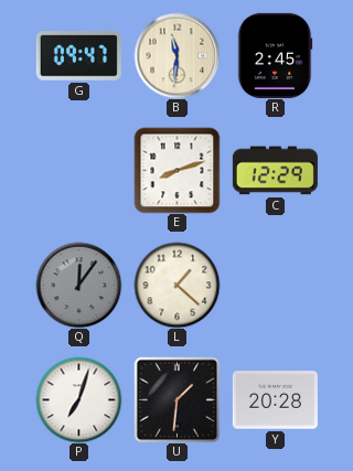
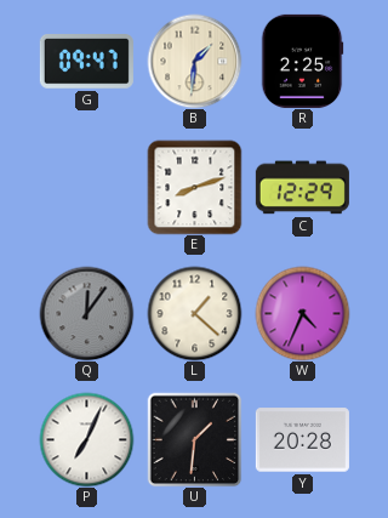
B: 11:31 -> 1:31
R: 2:45 -> 2:25
W: none -> 4:34
P: 7:03 -> 7:04
